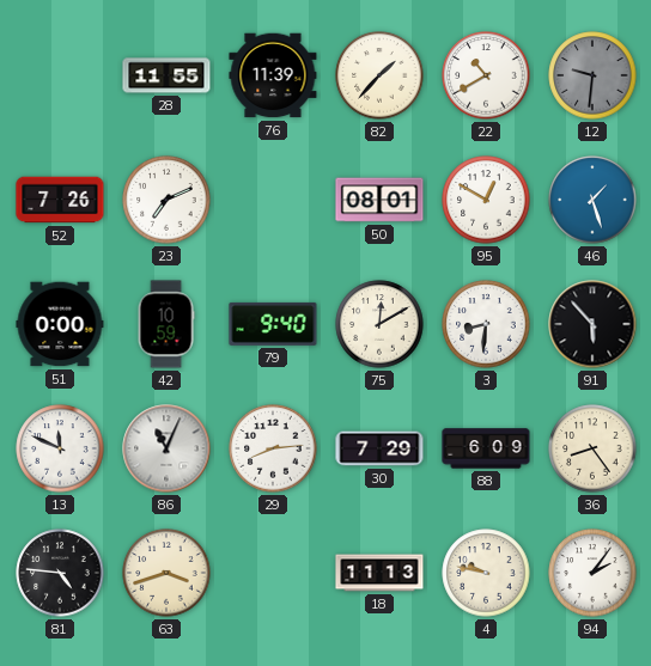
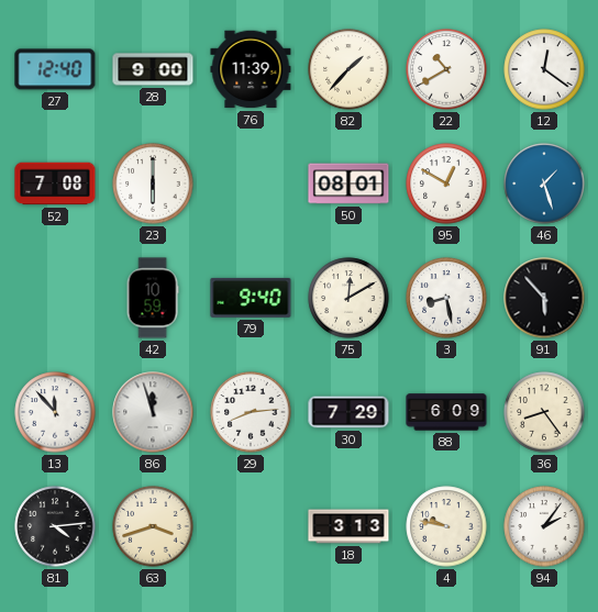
27: none -> 12:40
28: 11:55 -> 9:00
12: 9:31 -> 12:21
12 dial: grey -> white
52: 7:26 -> 7:08
23: 7:11 -> 6:00
51: 0:00 -> none
3: 8:31 -> 8:28
13: 11:49 -> 11:53
86: 11:04 -> 11:57
81: 4:46 -> 4:14
18: 11:13 -> 3:13
